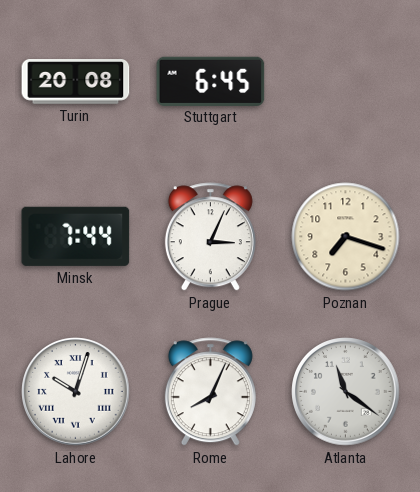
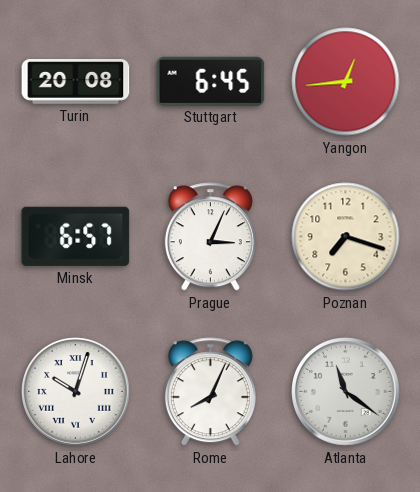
Yangon: none -> 12:44
Minsk: 7:44 -> 6:57
